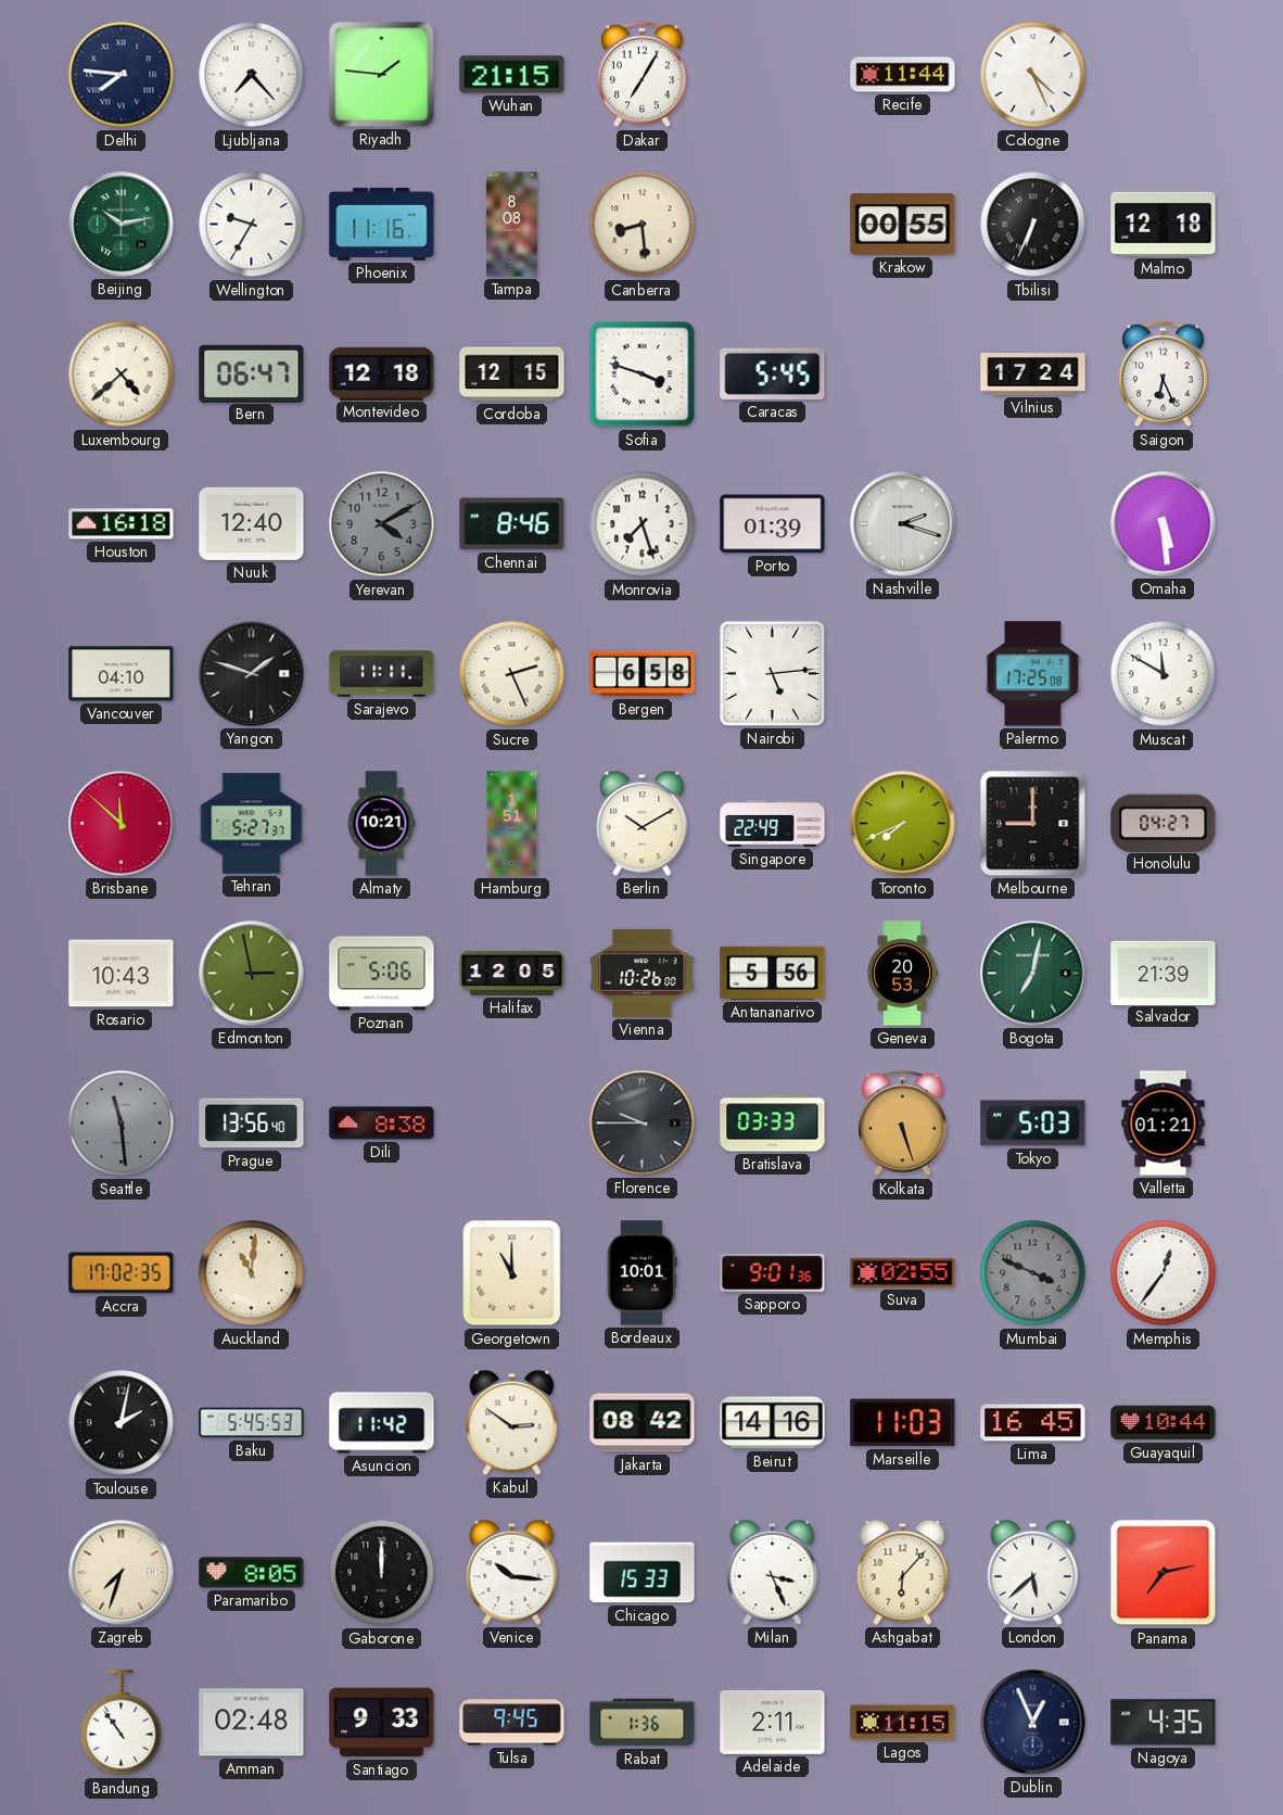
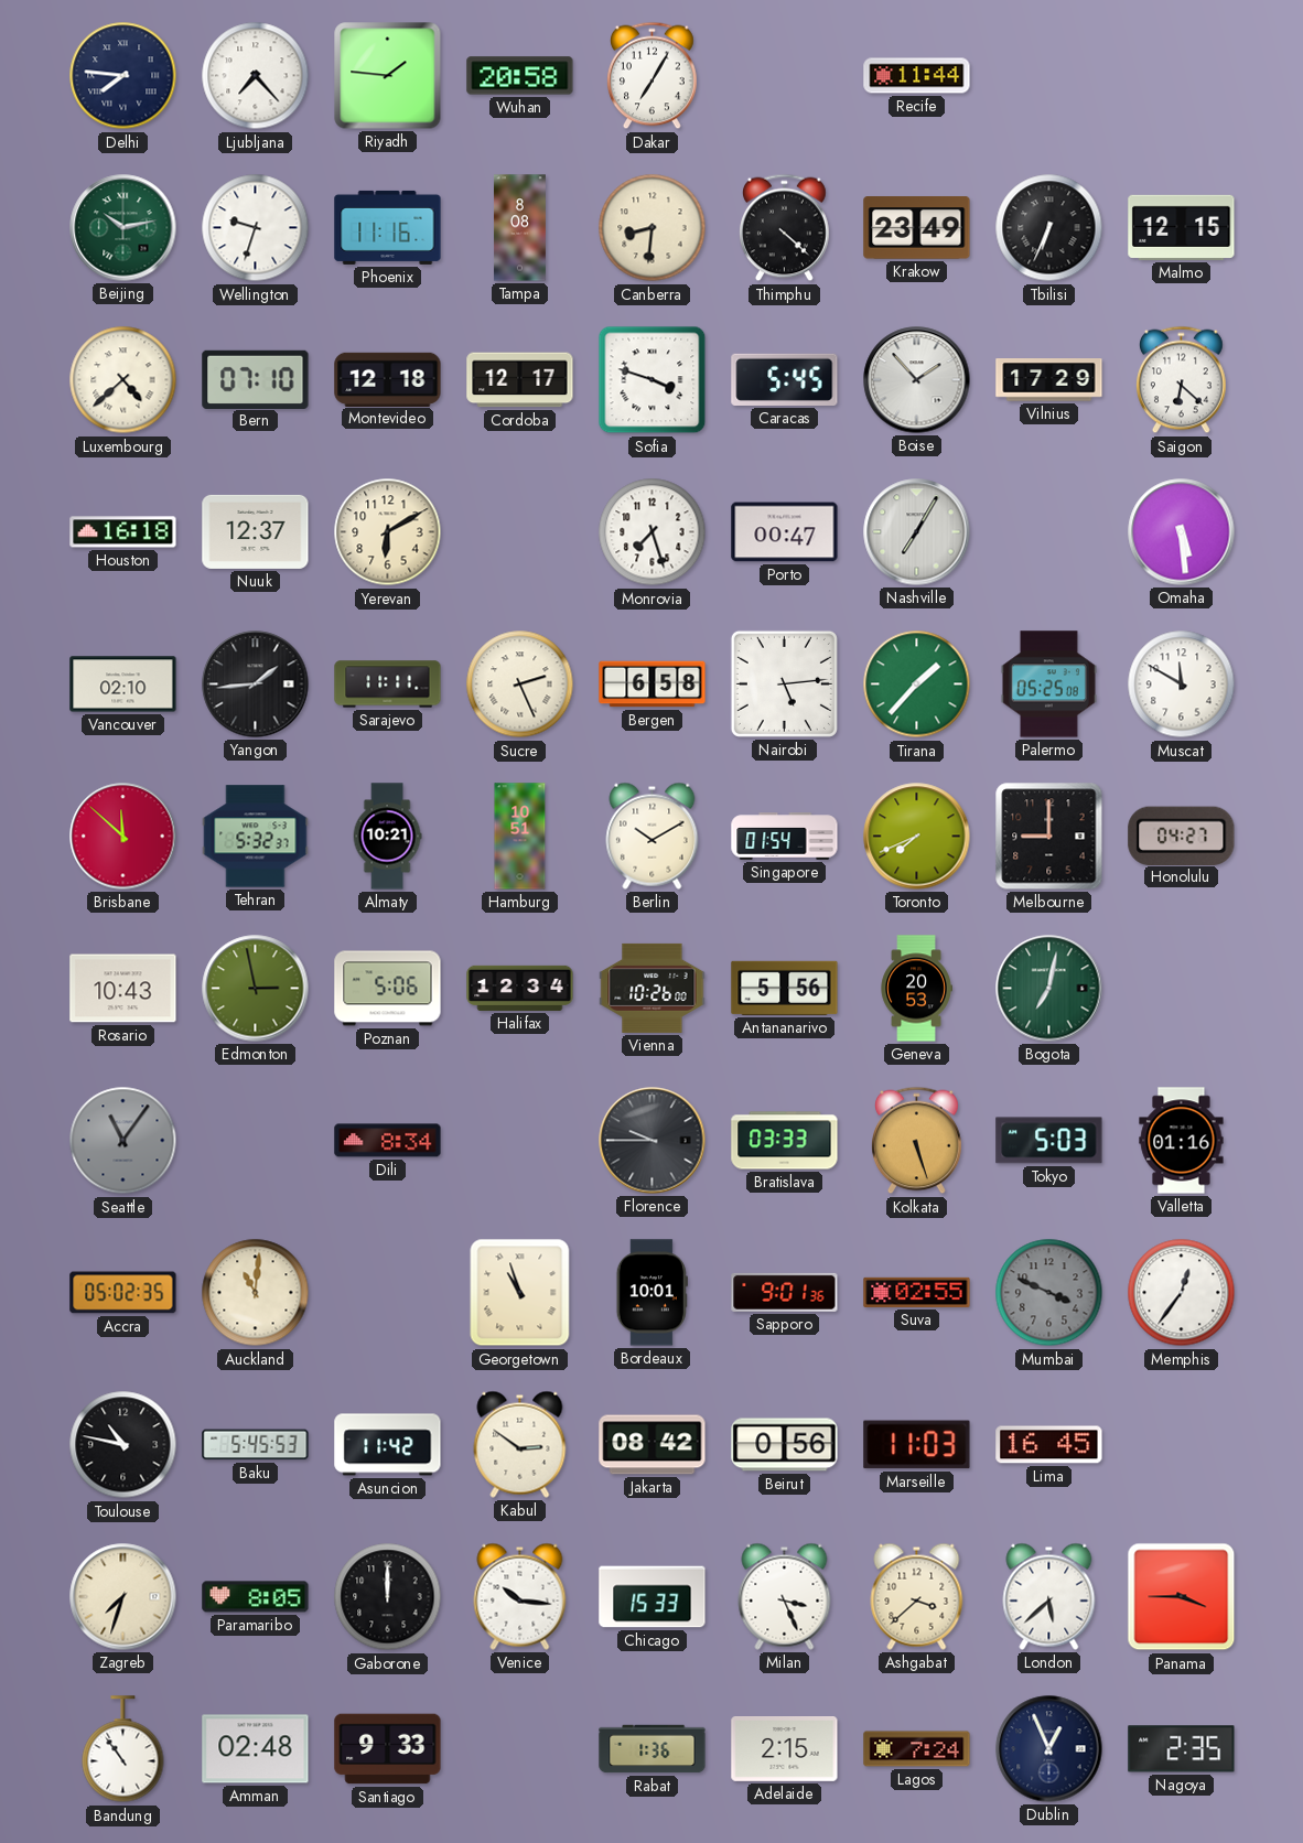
Wuhan: 21:15 -> 20:58
Cologne: 4:26 -> none
Wellington: 9:35 -> 9:33
Canberra: 8:29 -> 8:31
Thimphu: none -> 4:22
Krakow: 00:55 -> 23:49
Malmo: 12:18 -> 12:15
Bern: 06:47 -> 07:10
Cordoba: 12:15 -> 12:17
Boise: none -> 1:53
Vilnius: 17:24 -> 17:29
Saigon: 6:26 -> 6:22
Nuuk: 12:40 -> 12:37
Yerevan: 4:10 -> 6:10
Yerevan dial: grey -> cream
Chennai: 8:46 -> none
Porto: 01:39 -> 00:47
Nashville: 2:18 -> 7:05
Vancouver: 04:10 -> 02:10
Yangon: 1:48 -> 1:44
Tirana: none -> 1:37
Palermo: 17:25 -> 05:25
Tehran: 5:27 -> 5:32
Hamburg: 1:51 -> 10:51
Singapore: 22:49 -> 01:54
Halifax: 12:05 -> 12:34
Salvador: 21:39 -> none
Seattle: 11:29 -> 11:06
Prague: 13:56 -> none
Dili: 8:38 -> 8:34
Valletta: 01:21 -> 01:16
Accra: 17:02 -> 05:02
Georgetown: 11:00 -> 10:57
Toulouse: 2:02 -> 10:47
Beirut: 14:16 -> 0:56
Guayaquil: 10:44 -> none
Ashgabat: 6:07 -> 3:38
Panama: 7:13 -> 3:45
Tulsa: 9:45 -> none
Adelaide: 2:11 -> 2:15
Lagos: 11:15 -> 7:24
Nagoya: 4:35 -> 2:35
